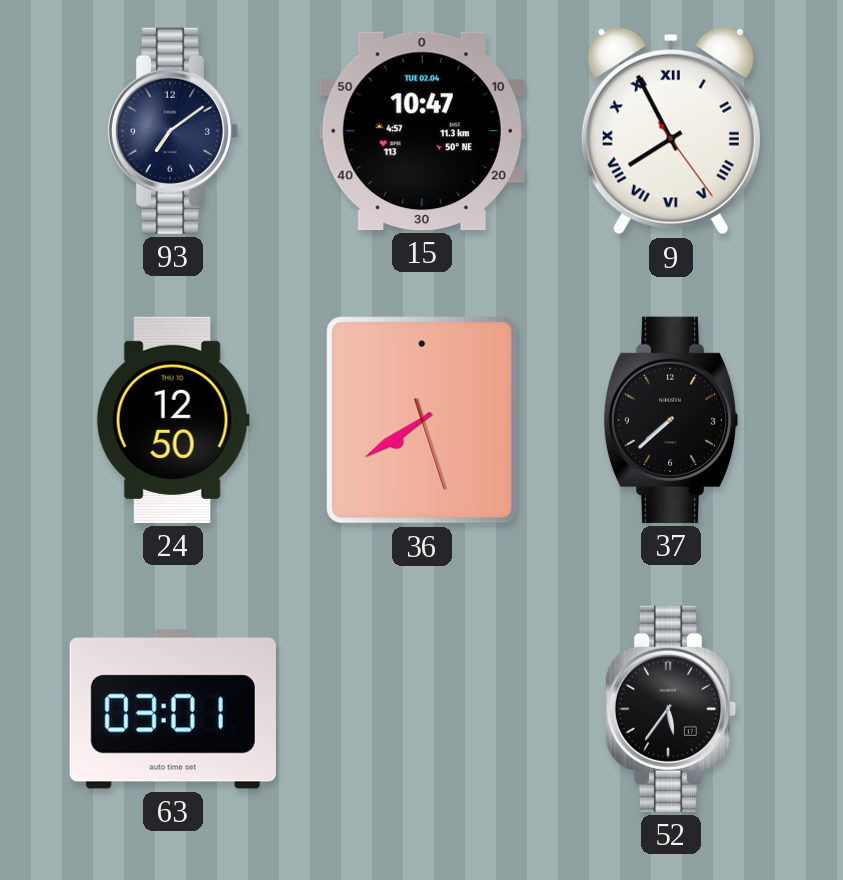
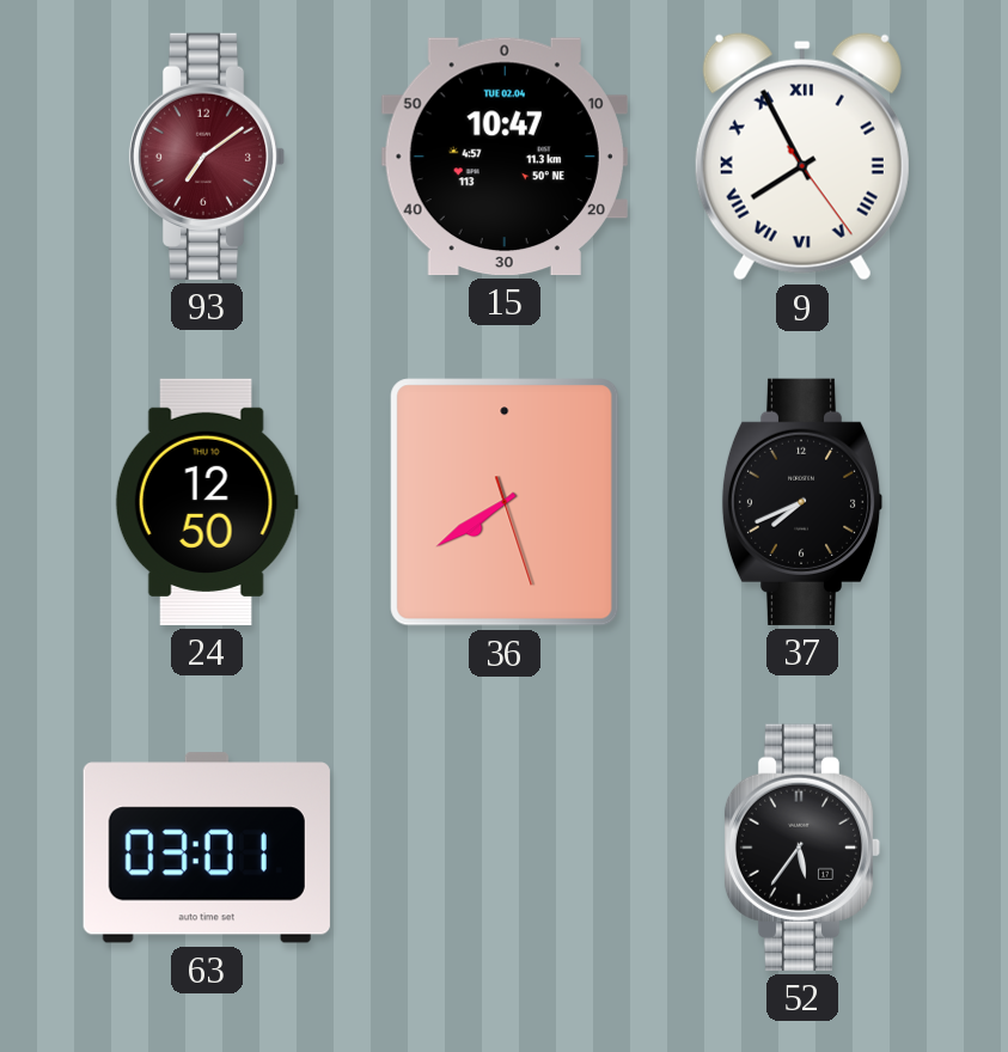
93 dial: navy -> burgundy
37: 7:38 -> 7:41
